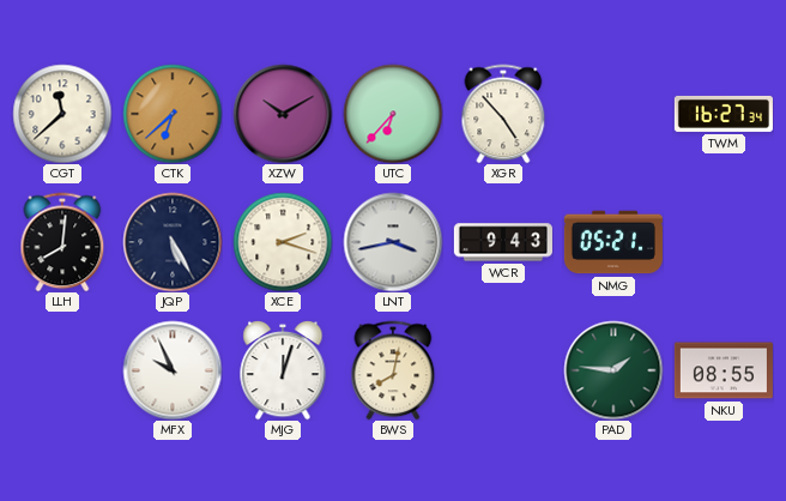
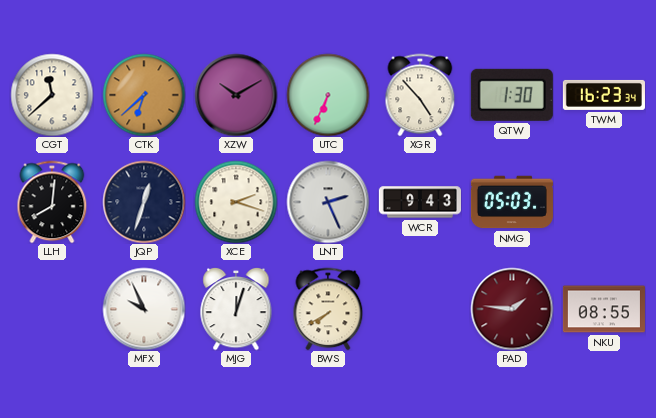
UTC: 6:37 -> 6:34
QTW: none -> 1:30
TWM: 16:27 -> 16:23
JQP: 5:25 -> 12:33
LNT: 3:43 -> 2:26
NMG: 05:21 -> 05:03
BWS: 8:02 -> 7:40
PAD dial: green -> burgundy
